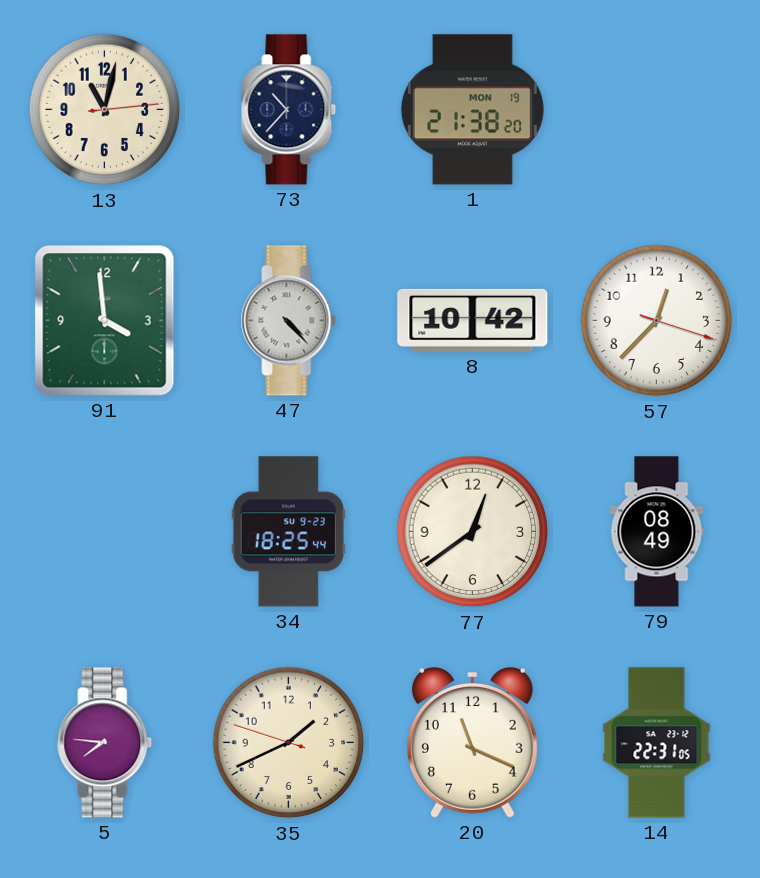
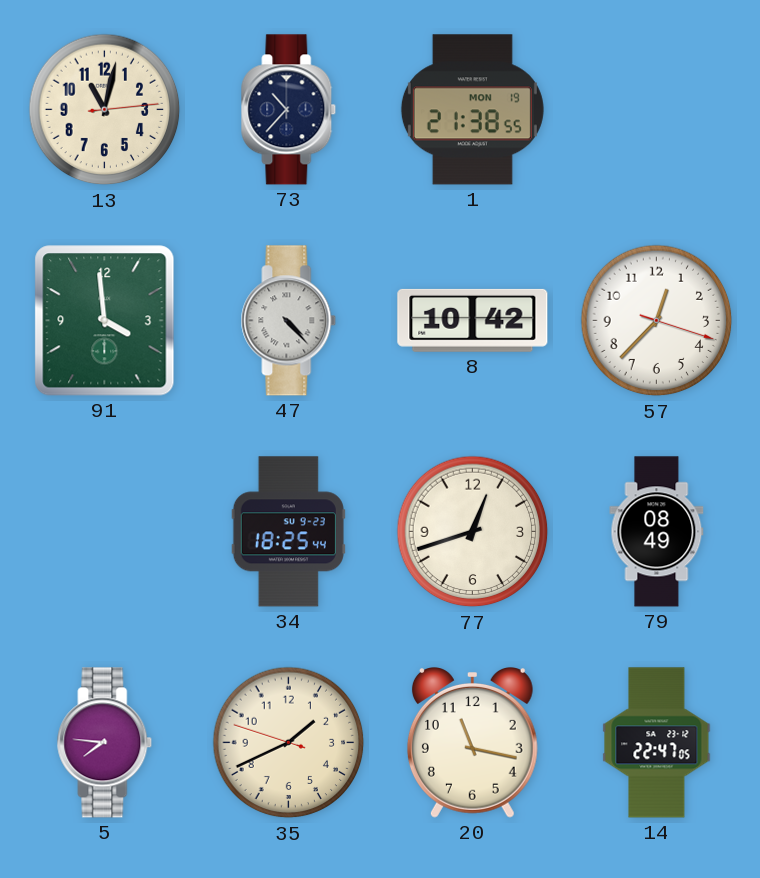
1: 21:38:20 -> 21:38:55
77: 12:39 -> 12:42
20: 11:19 -> 11:17
14: 22:31 -> 22:47
